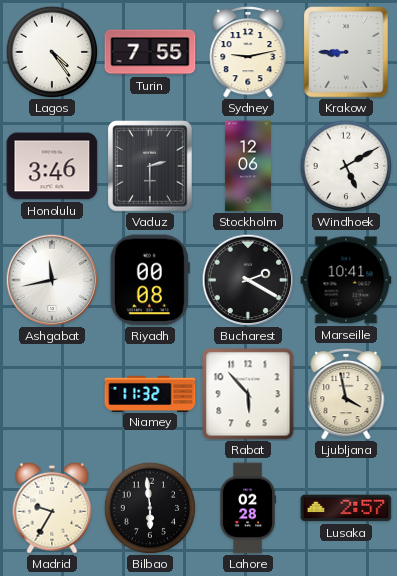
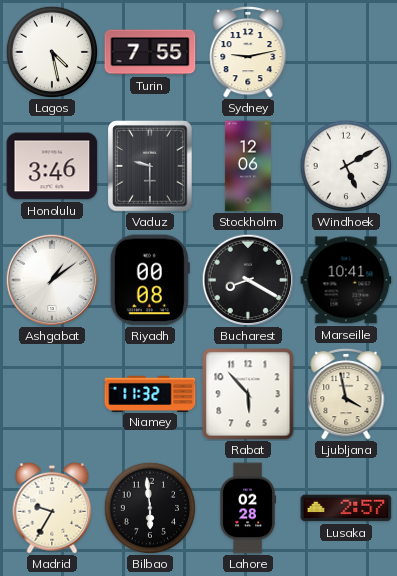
Lagos: 4:24 -> 4:28
Krakow: 8:45 -> none
Vaduz: 2:30 -> 9:30
Ashgabat: 11:43 -> 1:09
Bucharest: 2:20 -> 8:20
